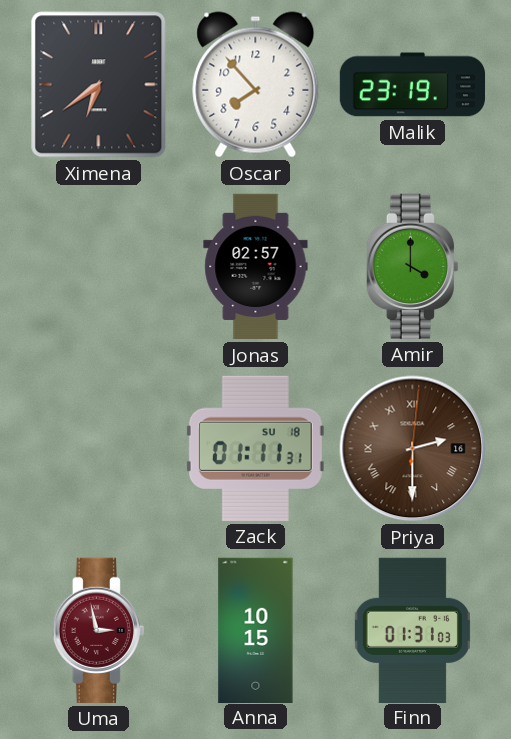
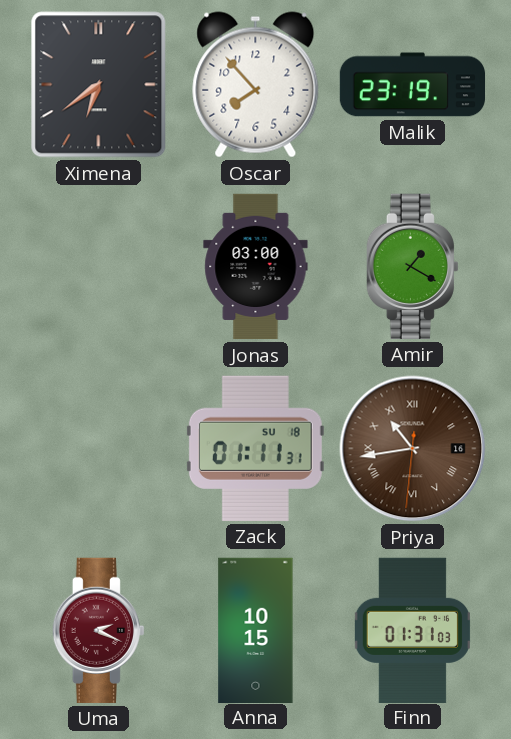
Jonas: 02:57 -> 03:00
Amir: 4:00 -> 1:20
Priya: 2:30 -> 10:43
Uma: 2:58 -> 2:19
